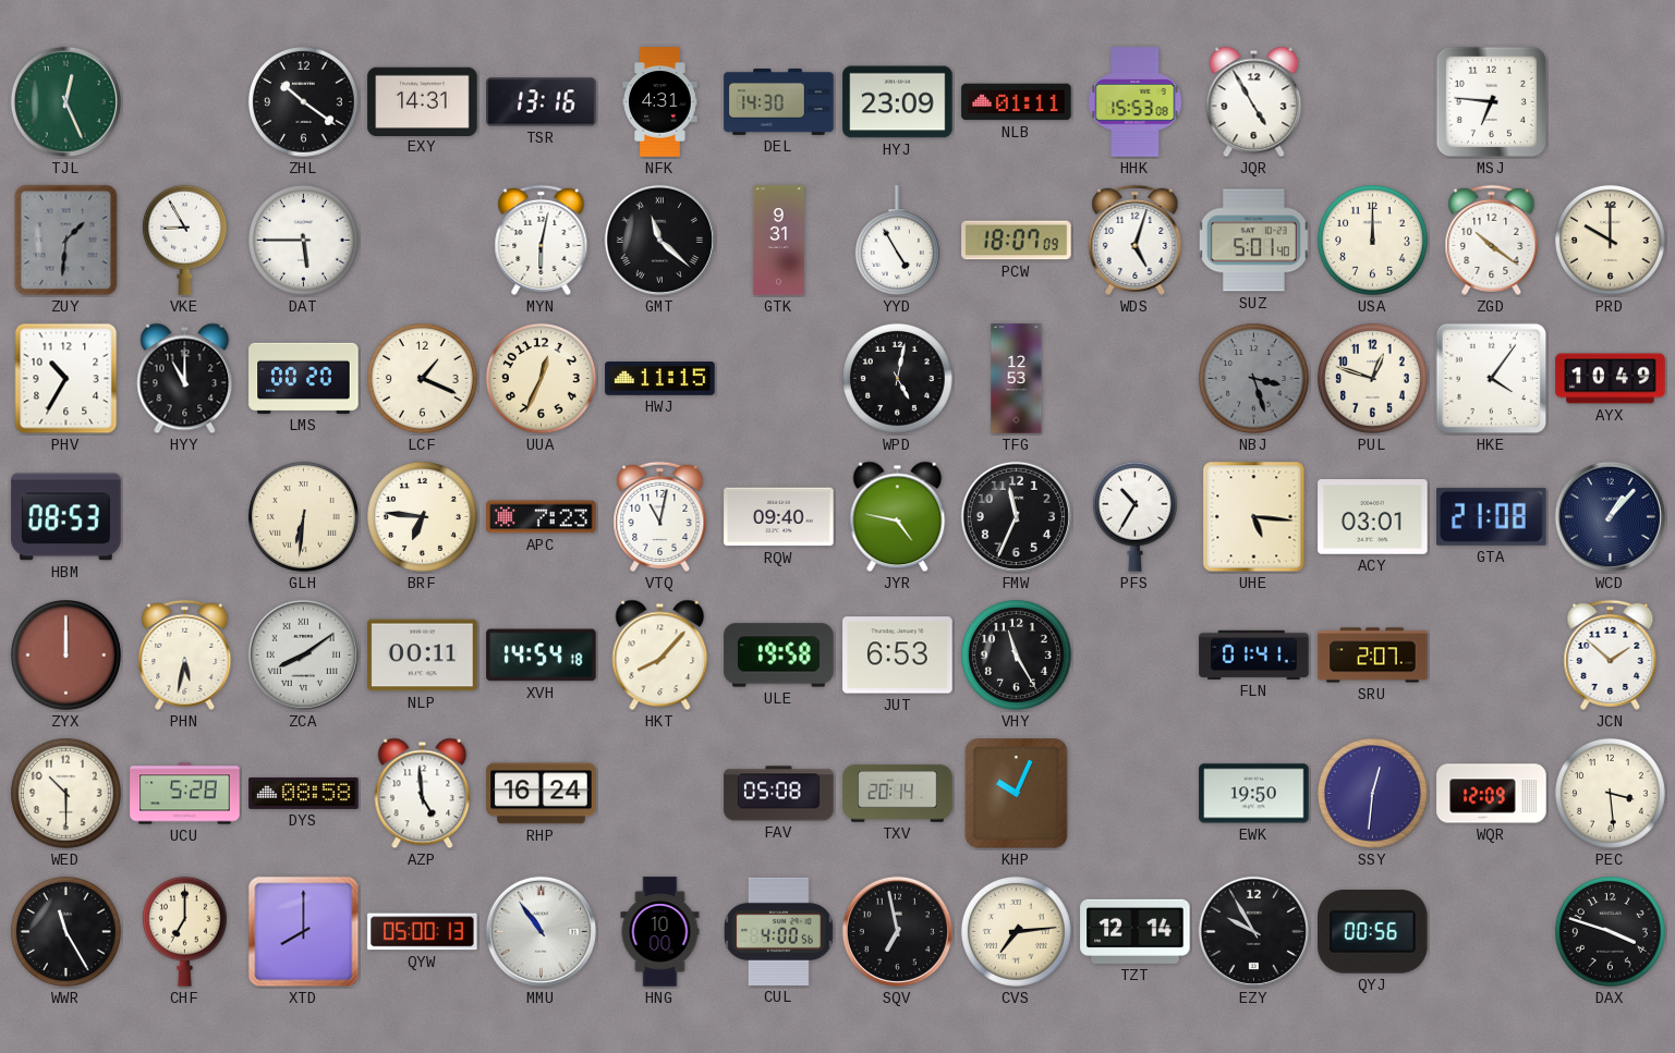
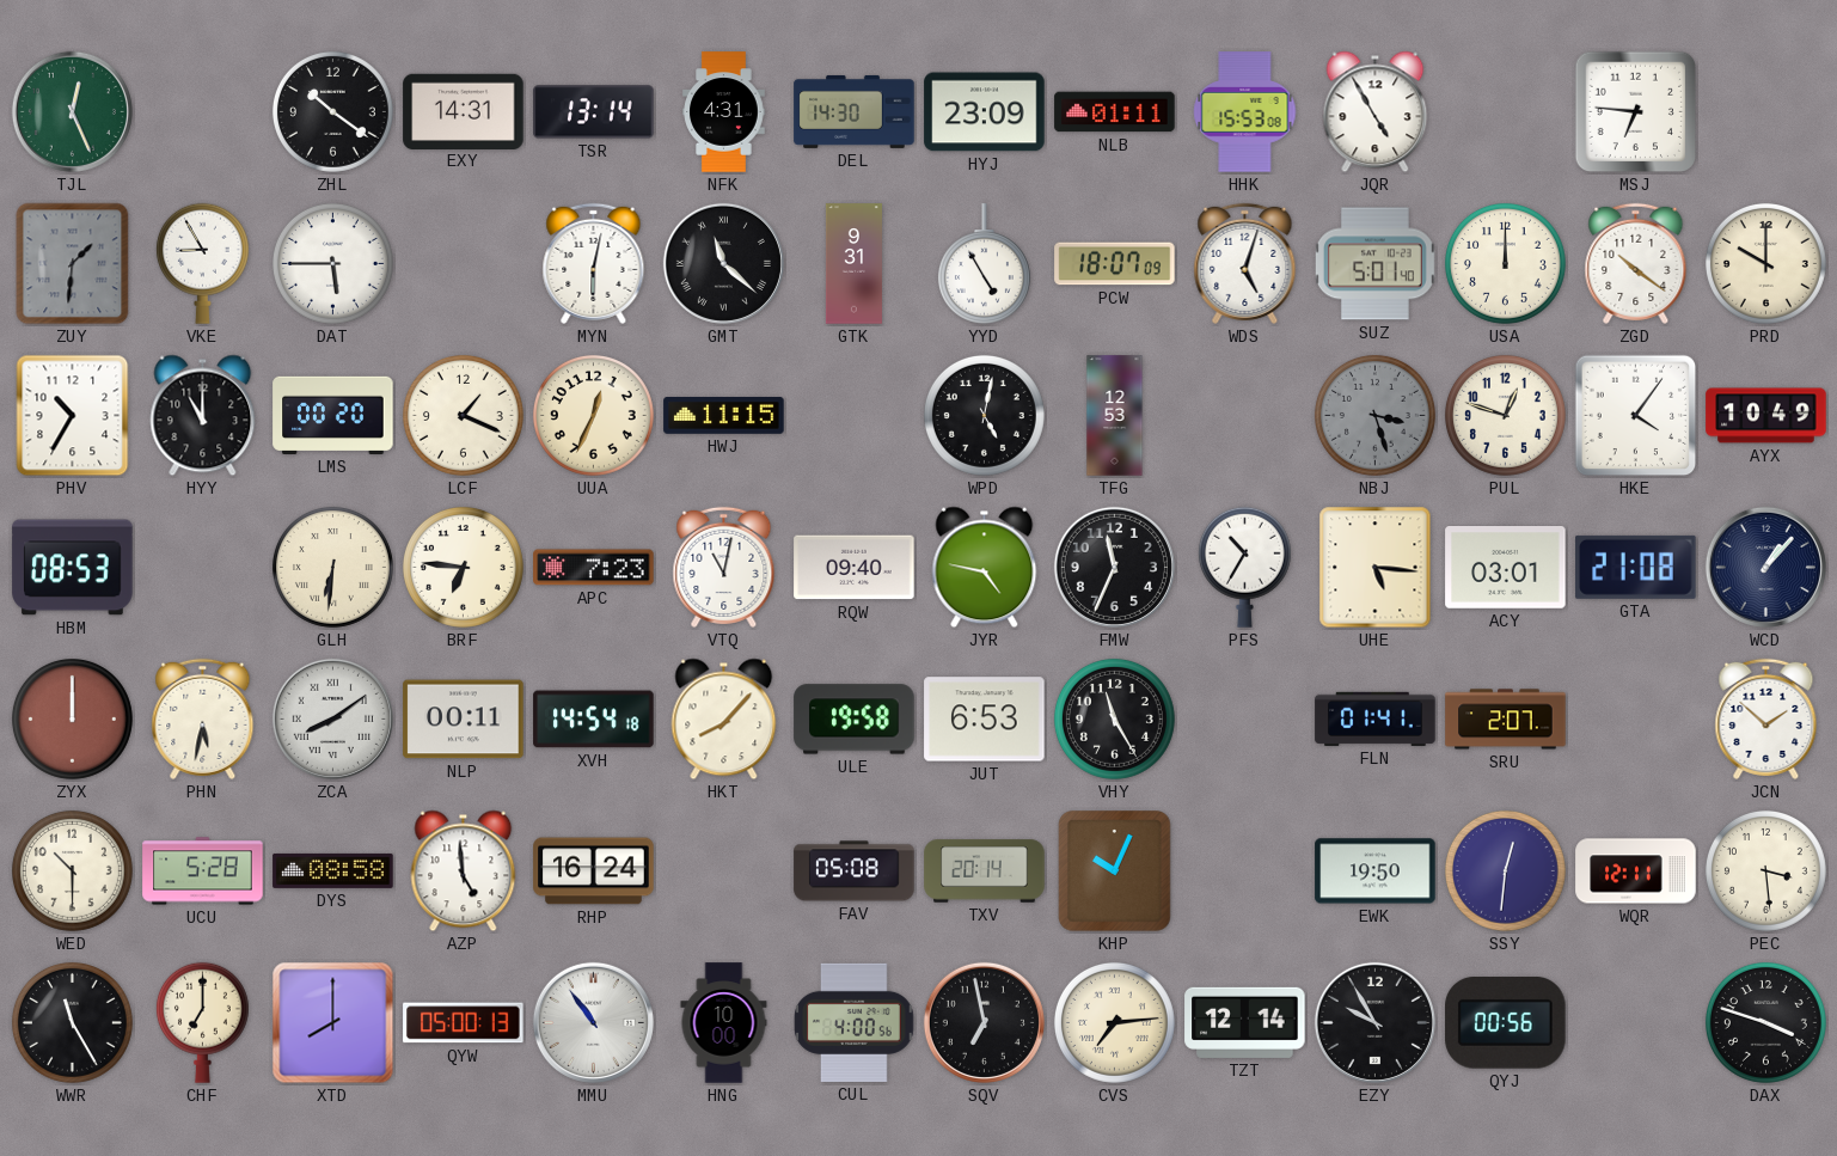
TSR: 13:16 -> 13:14
WQR: 12:09 -> 12:11
